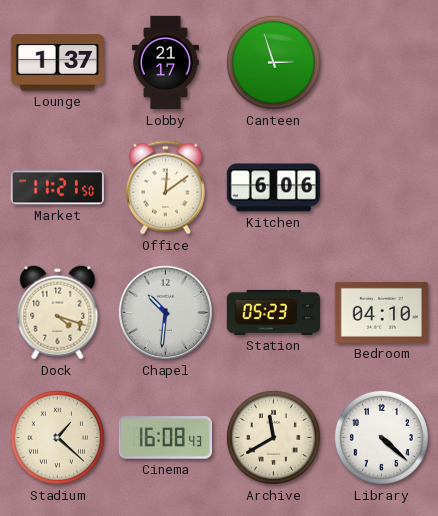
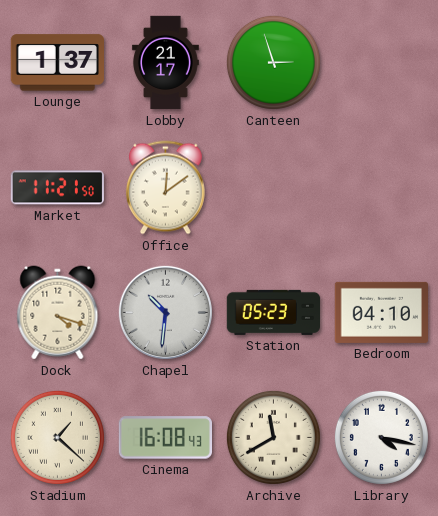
Kitchen: 6:06 -> none
Library: 4:22 -> 4:17
